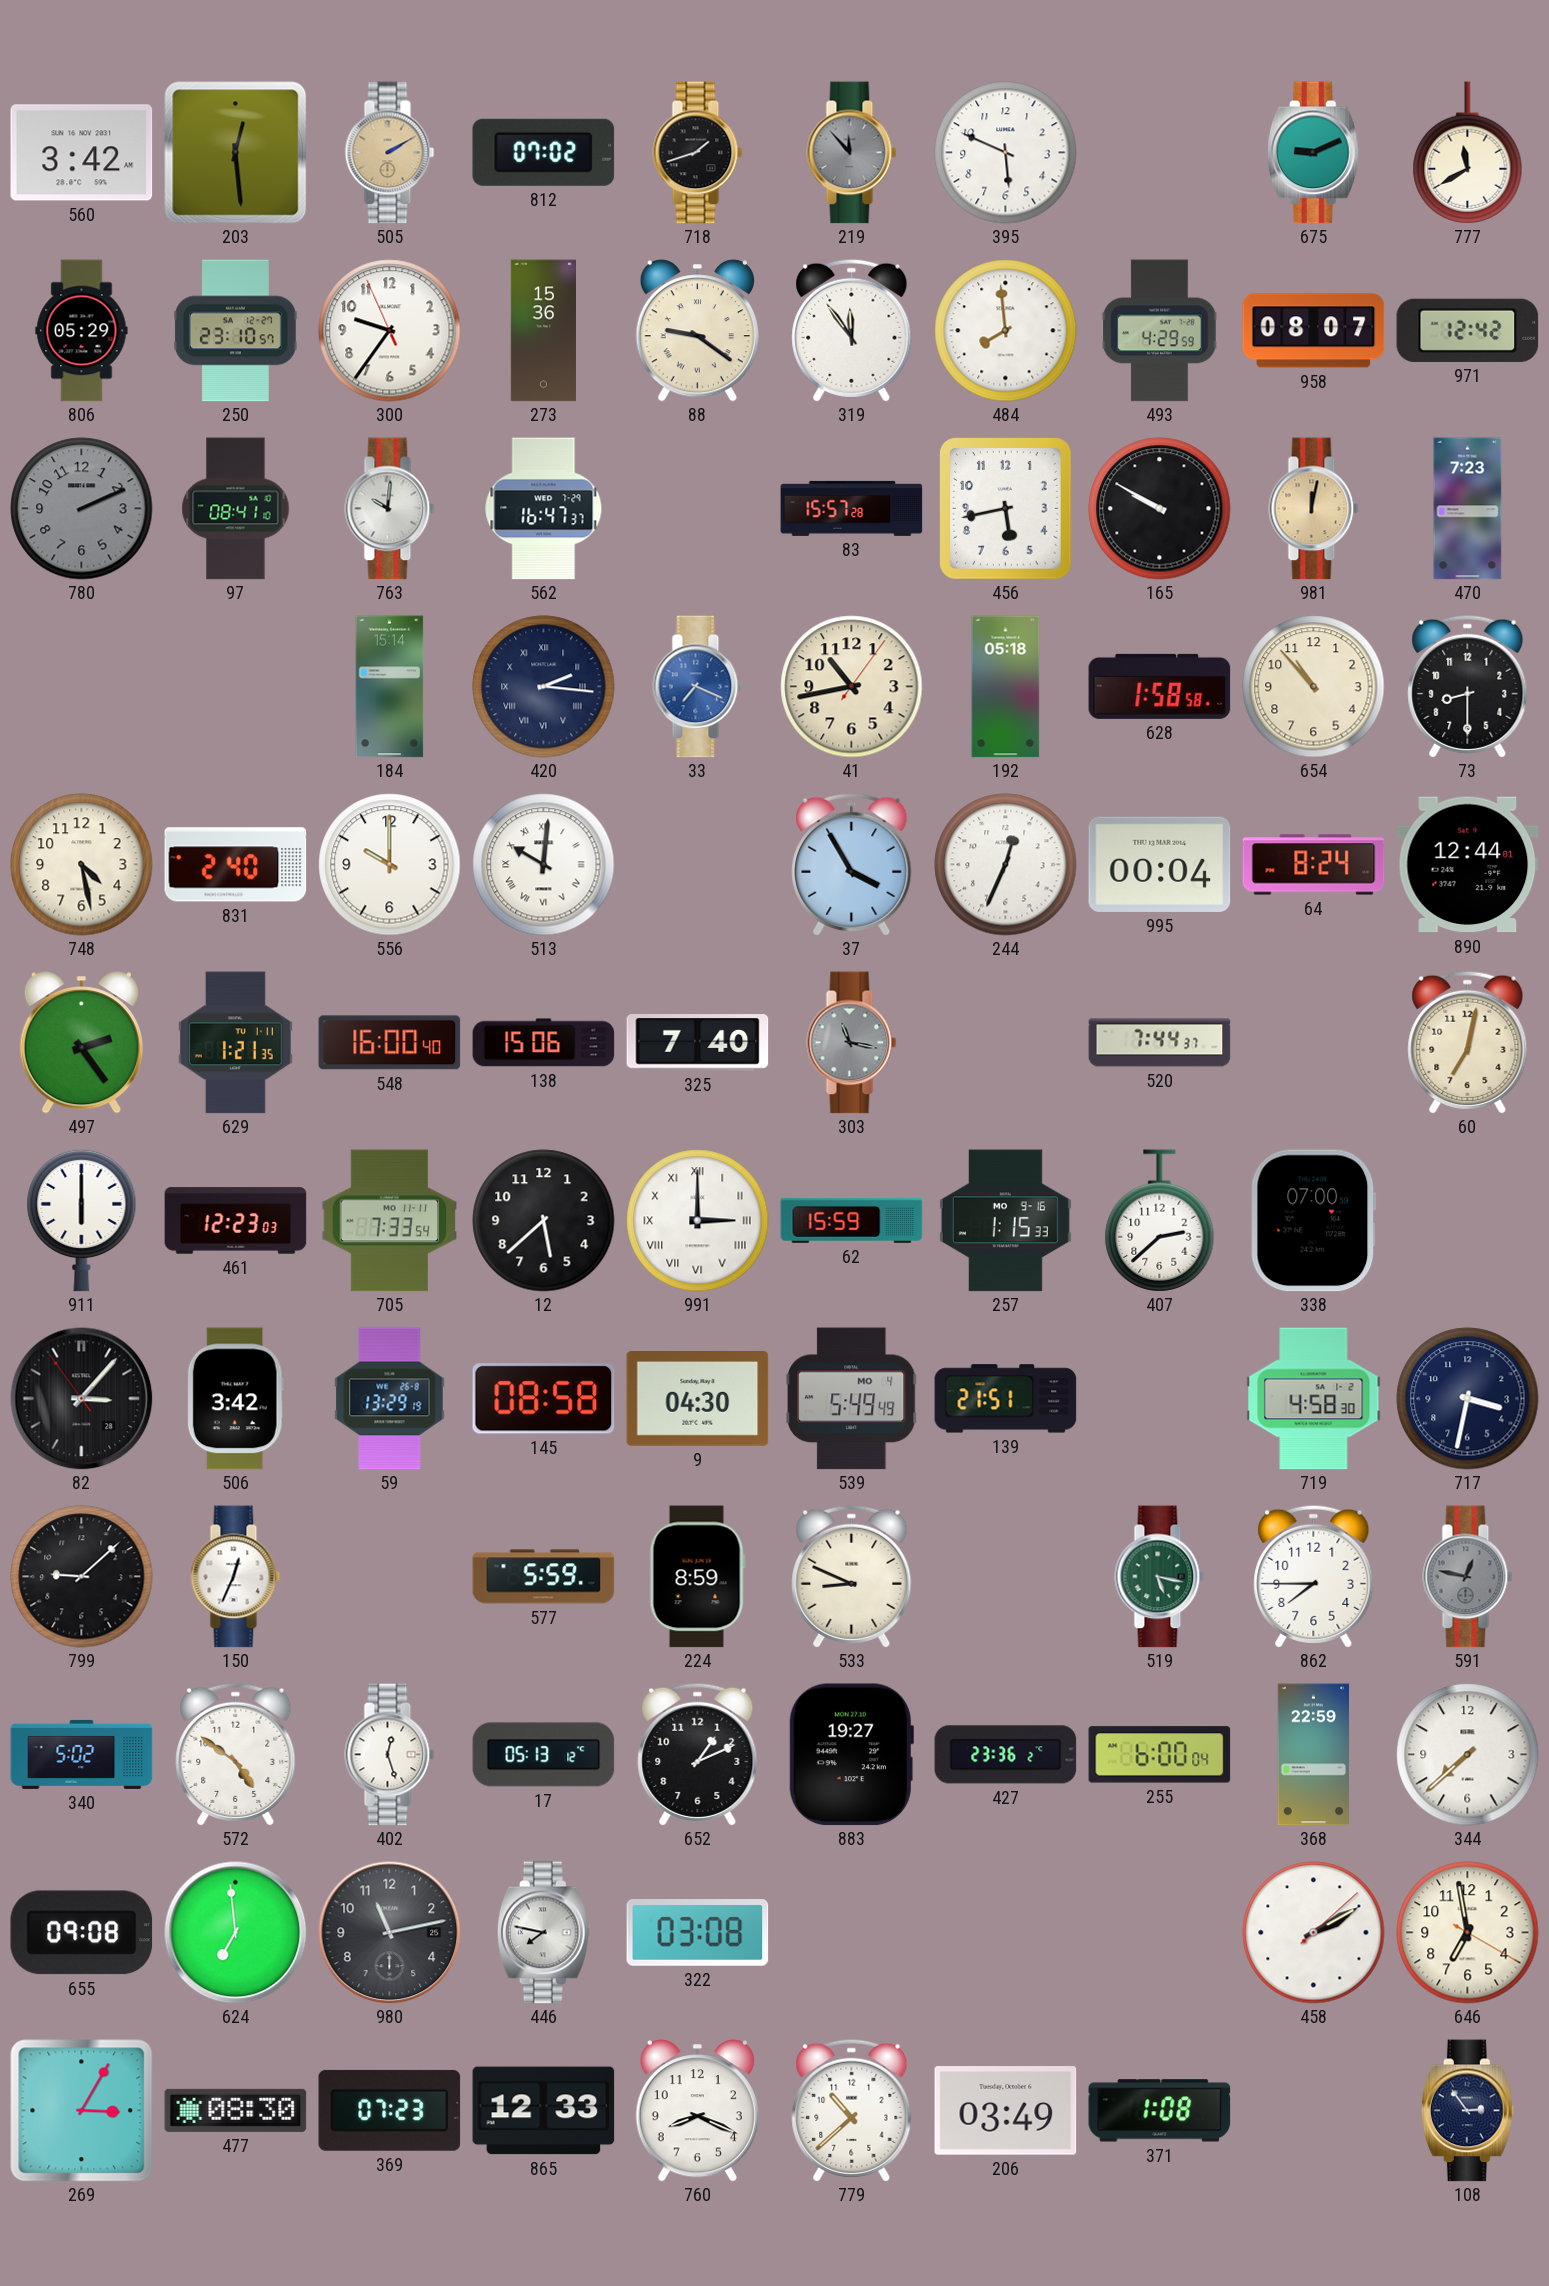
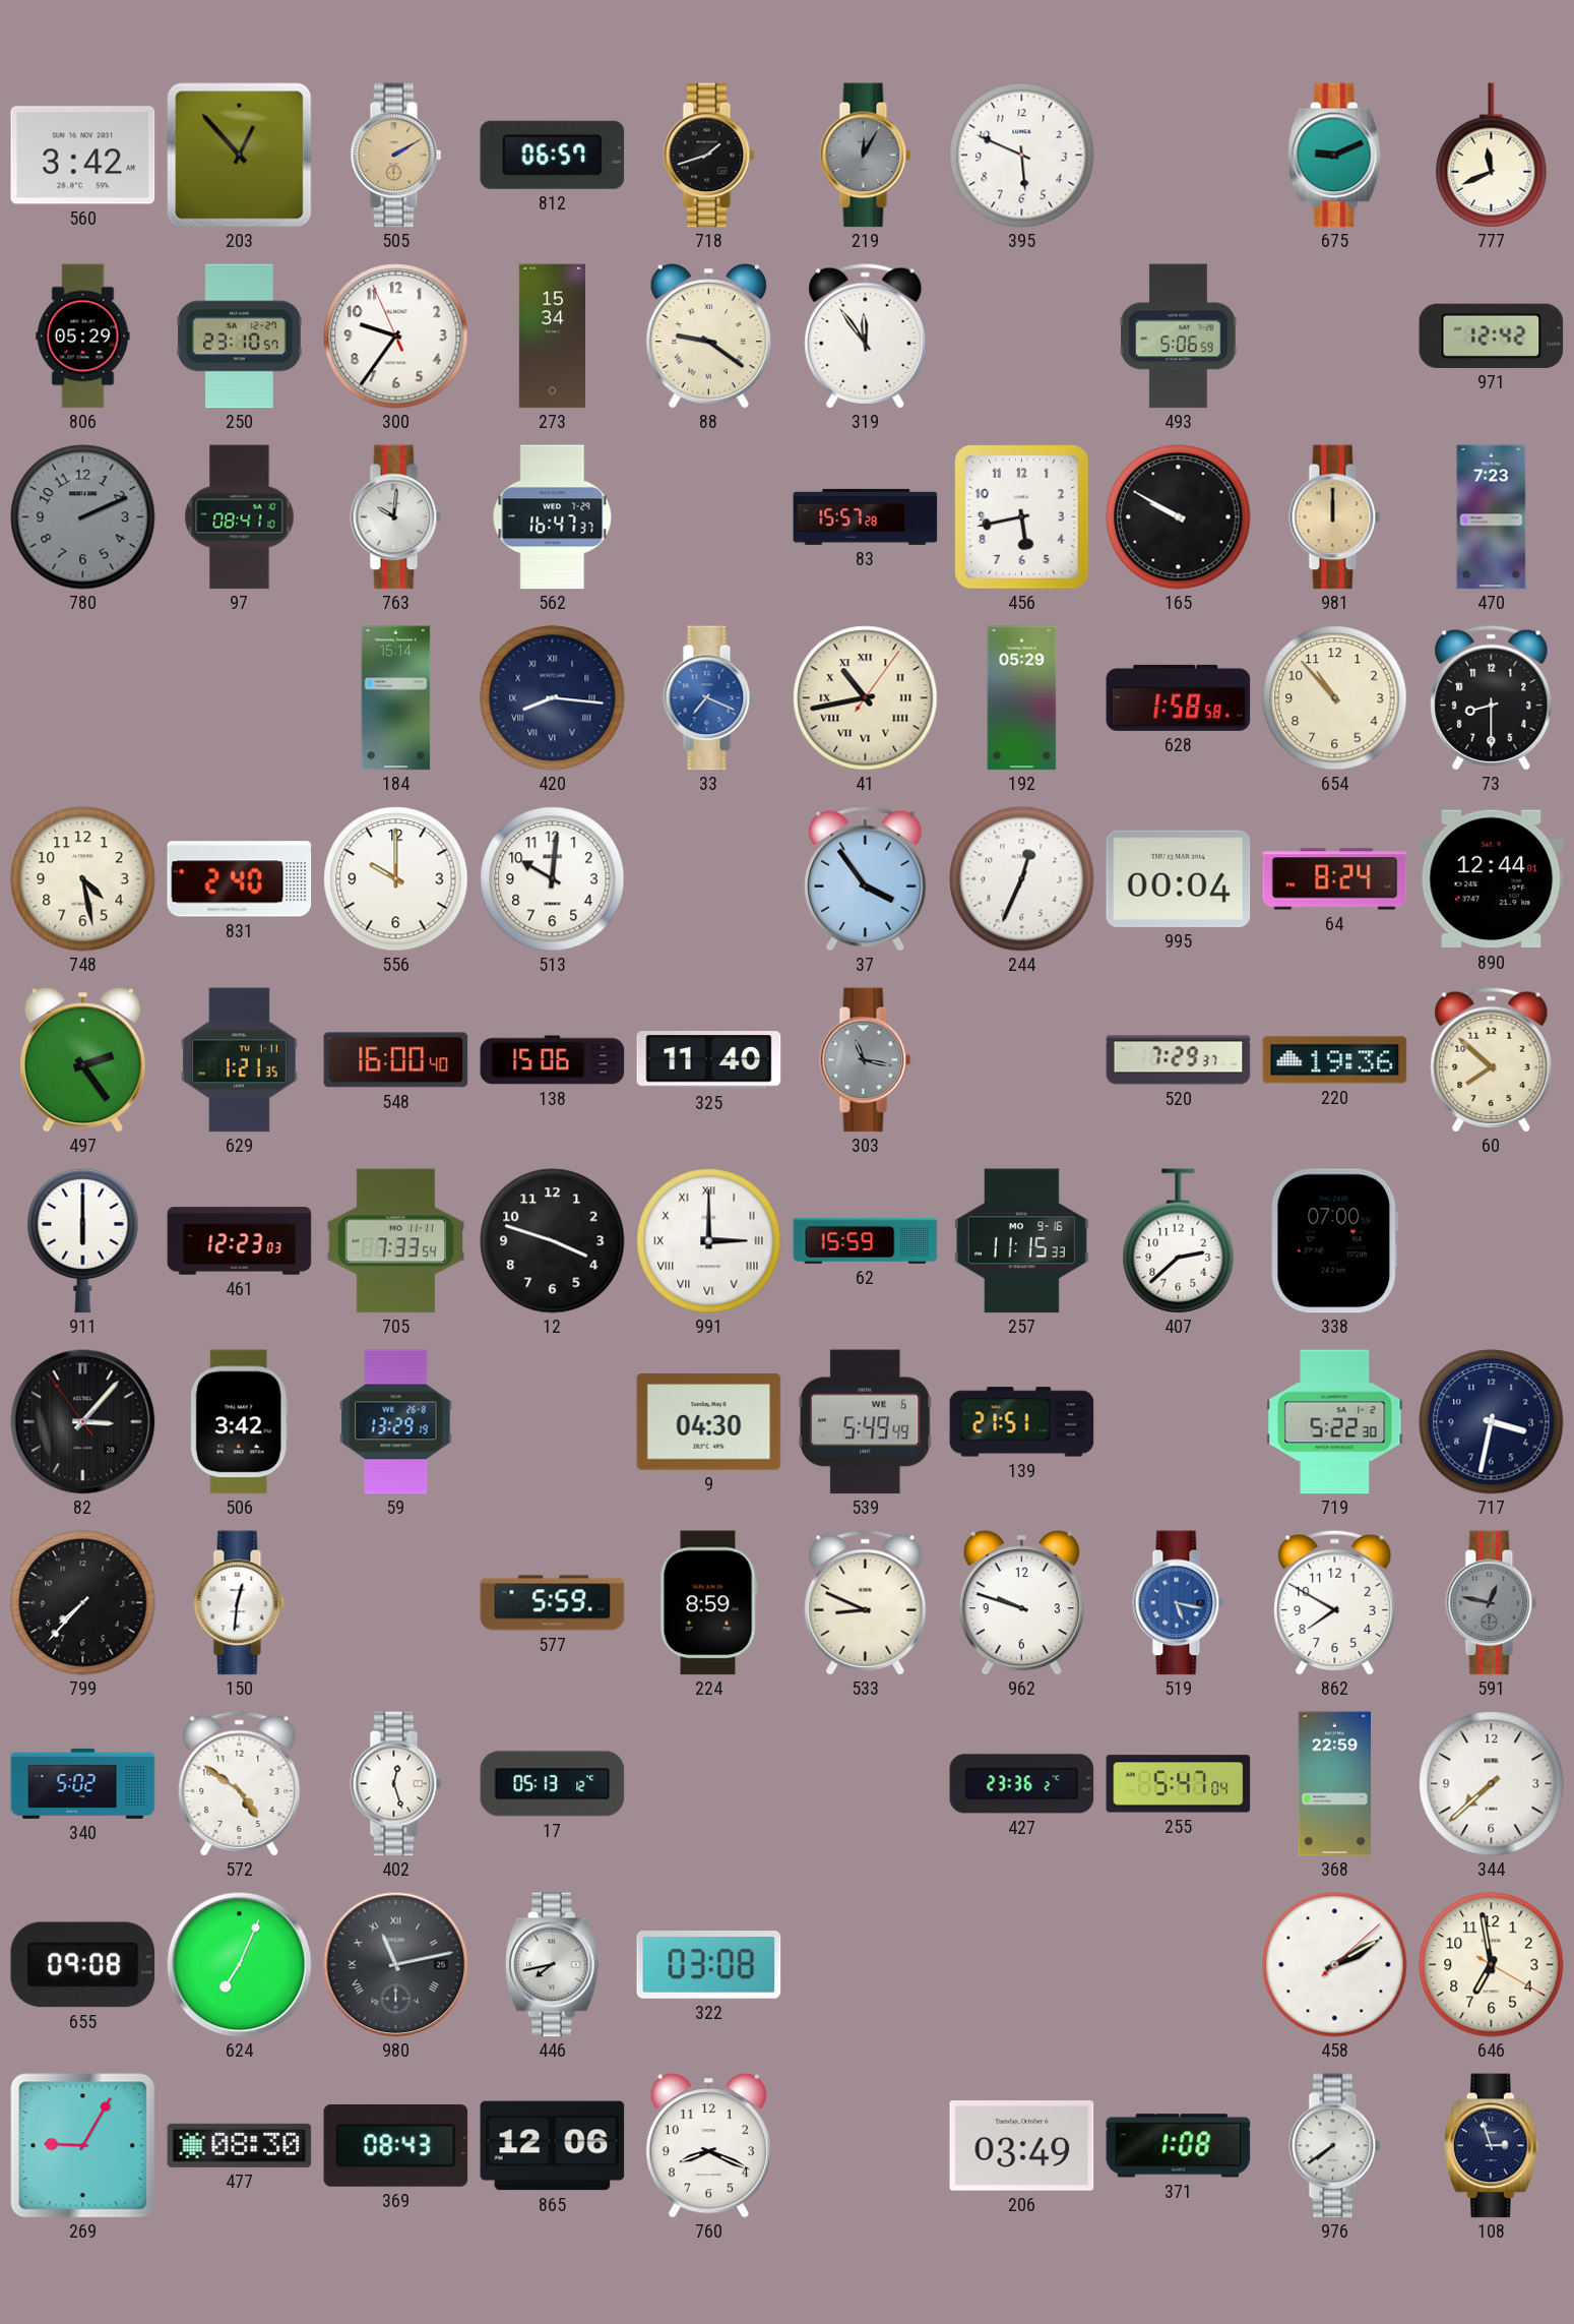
203: 12:29 -> 12:53
812: 07:02 -> 06:57
219: 11:53 -> 12:05
777: 11:40 -> 11:41
273: 15:36 -> 15:34
484: 7:59 -> none
493: 4:29 -> 5:06
958: 08:07 -> none
981: 12:02 -> 12:00
420: 2:16 -> 8:16
41 numerals: Arabic -> Roman
192: 05:18 -> 05:29
513 numerals: Roman -> Arabic
37: 3:55 -> 3:54
325: 7:40 -> 11:40
520: 7:44 -> 7:29
220: none -> 19:36
60: 7:02 -> 7:52
12: 5:38 -> 3:48
257: 1:15 -> 11:15
145: 08:58 -> none
539 date: MO 4 -> WE 6
719: 4:58 -> 5:22
799: 9:08 -> 7:37
150: 12:34 -> 12:31
962: none -> 9:48
519 dial: green -> blue
862: 7:45 -> 7:50
652: 1:11 -> none
883: 19:27 -> none
255: 6:00 -> 5:47
624: 6:59 -> 7:04
980 numerals: Arabic -> Roman
446: 7:47 -> 7:43
269: 3:05 -> 9:05
369: 07:23 -> 08:43
865: 12:33 -> 12:06
779: 10:38 -> none
976: none -> 7:39
108: 2:54 -> 2:57
